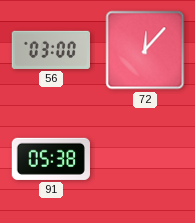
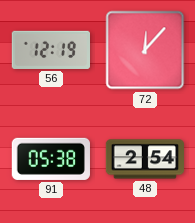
56: 03:00 -> 12:19
48: none -> 2:54
